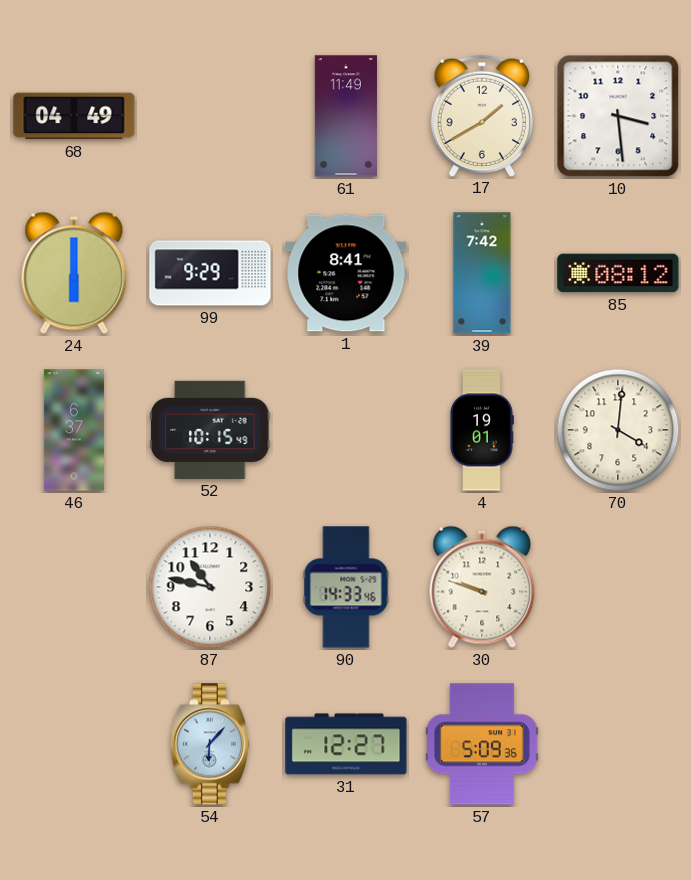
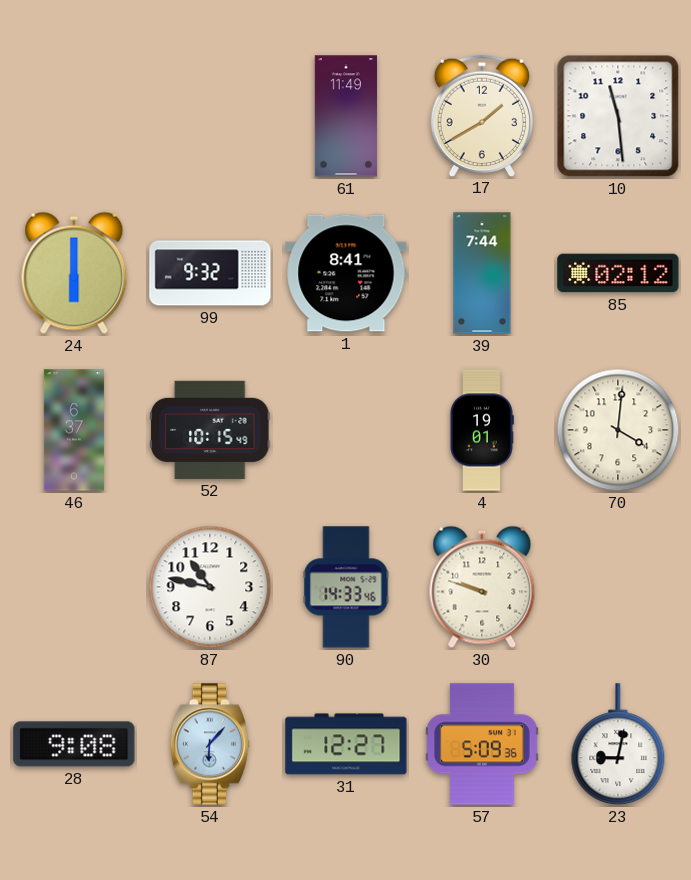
68: 04:49 -> none
10: 3:29 -> 11:29
99: 9:29 -> 9:32
39: 7:42 -> 7:44
85: 08:12 -> 02:12
28: none -> 9:08
23: none -> 9:02
